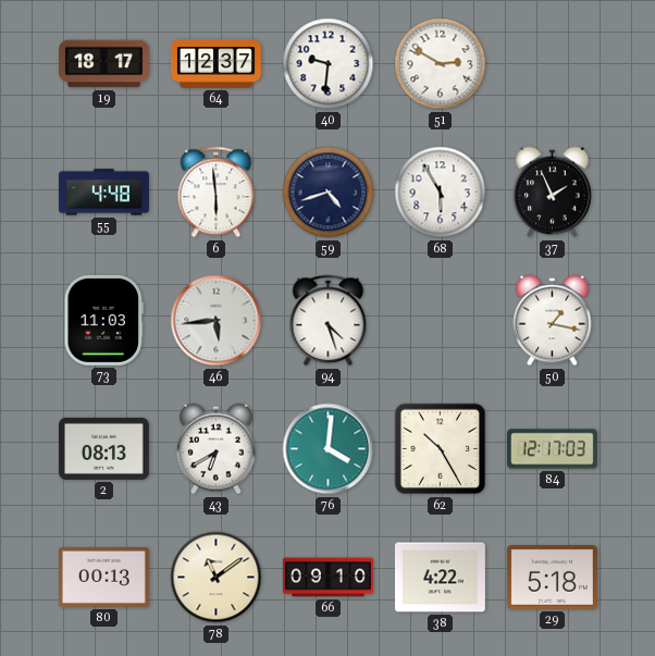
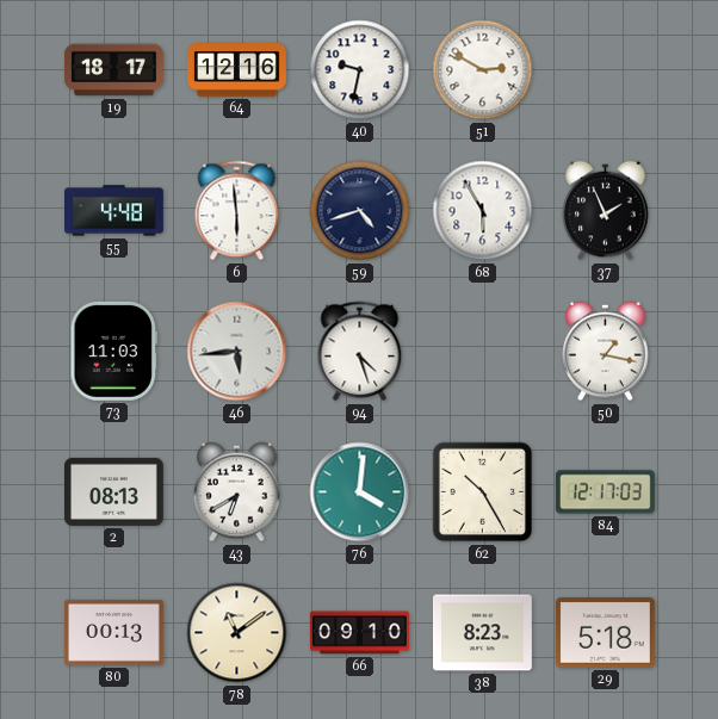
64: 12:37 -> 12:16
40: 9:31 -> 9:32
38: 4:22 -> 8:23
